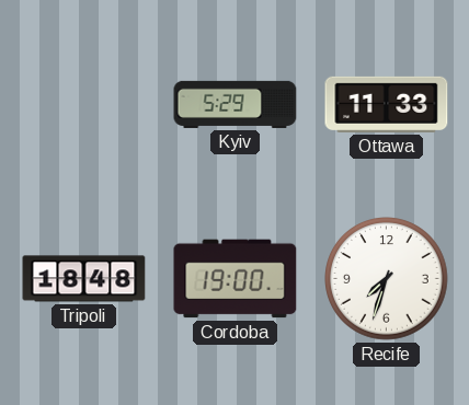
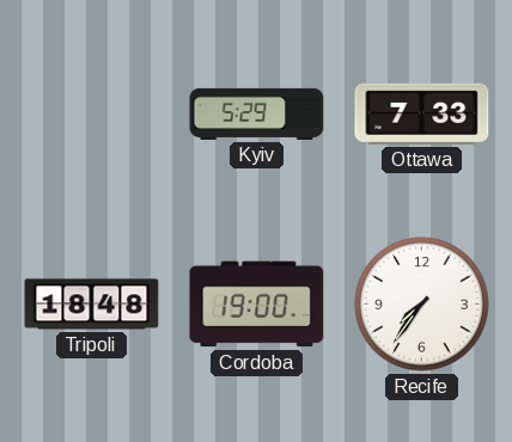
Ottawa: 11:33 -> 7:33
Recife: 7:33 -> 7:36
